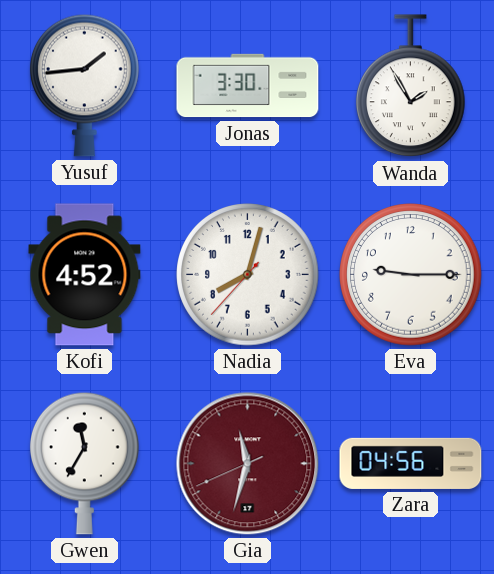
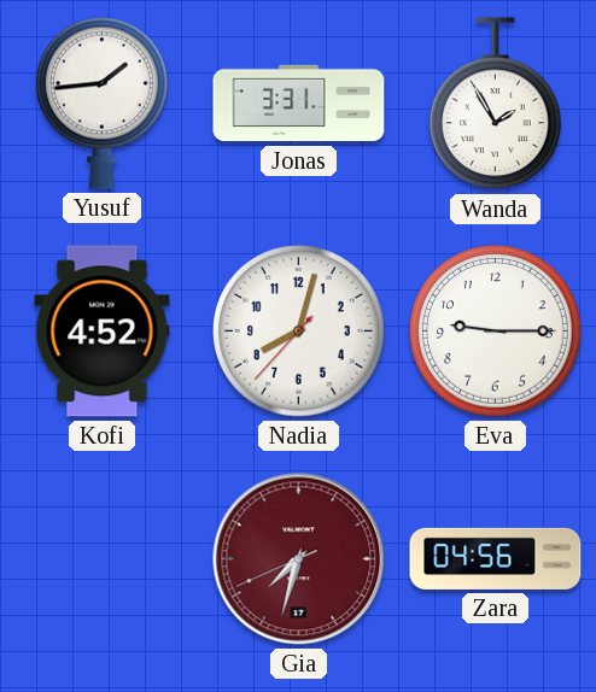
Jonas: 3:30 -> 3:31
Gwen: 11:35 -> none
Gia: 11:32 -> 7:32
